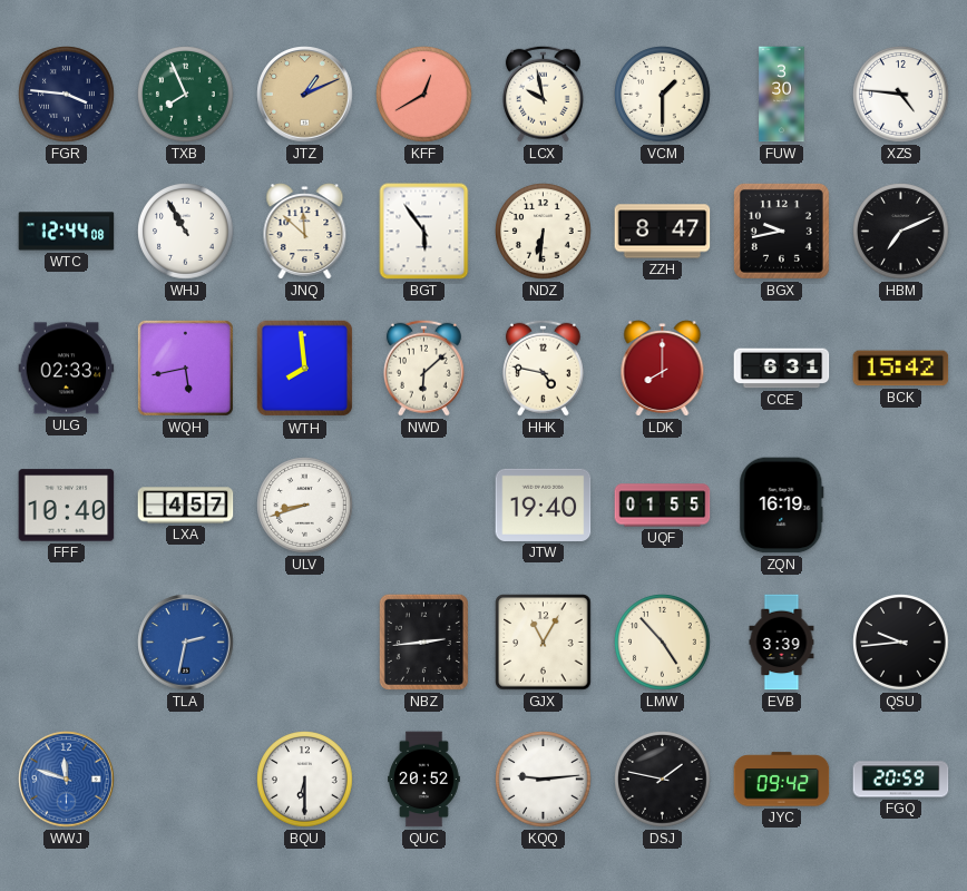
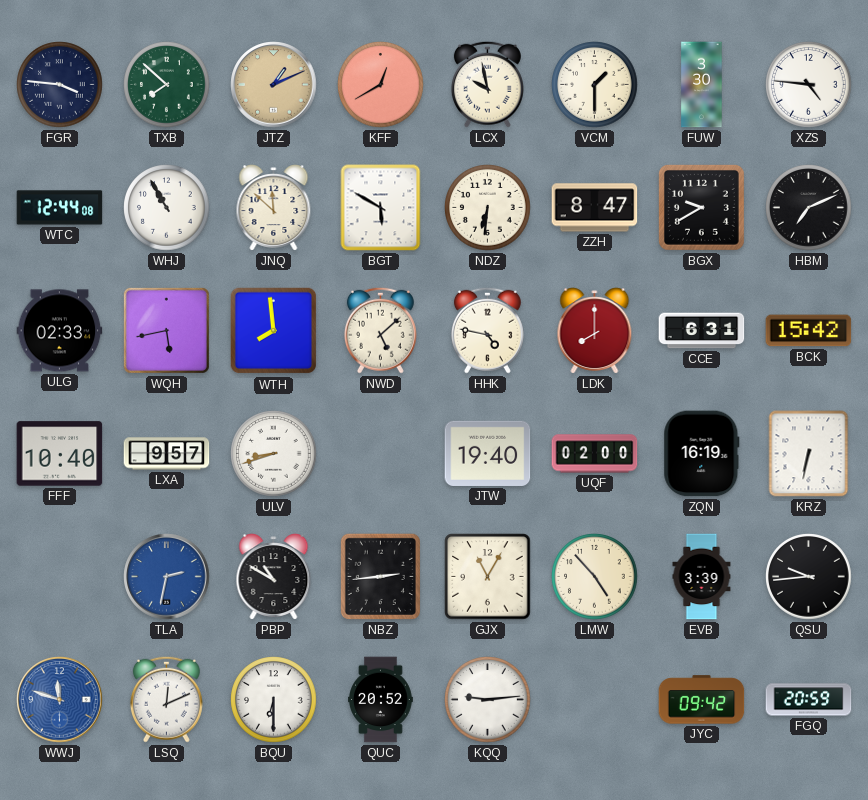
TXB: 7:56 -> 7:52
BGT: 5:54 -> 5:50
BGX: 9:43 -> 9:40
NWD: 6:08 -> 5:08
LXA: 4:57 -> 9:57
UQF: 01:55 -> 02:00
KRZ: none -> 6:32
PBP: none -> 10:50
LSQ: none -> 12:11
DSJ: 1:47 -> none
